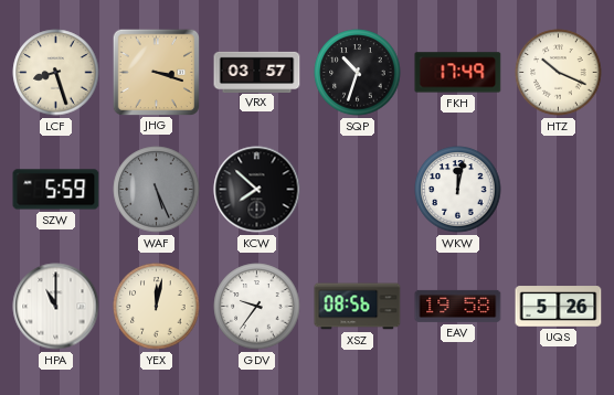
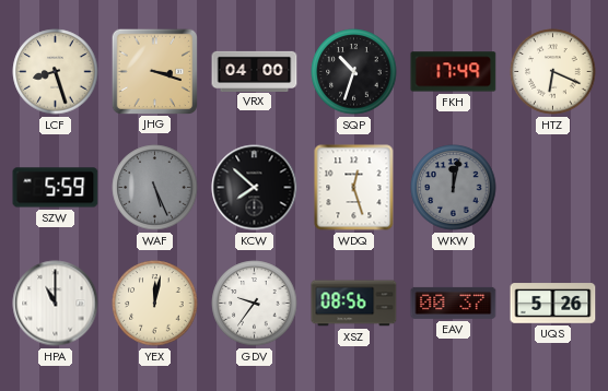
VRX: 03:57 -> 04:00
HTZ: 10:19 -> 6:19
WDQ: none -> 12:27
WKW dial: white -> grey
EAV: 19:58 -> 00:37
